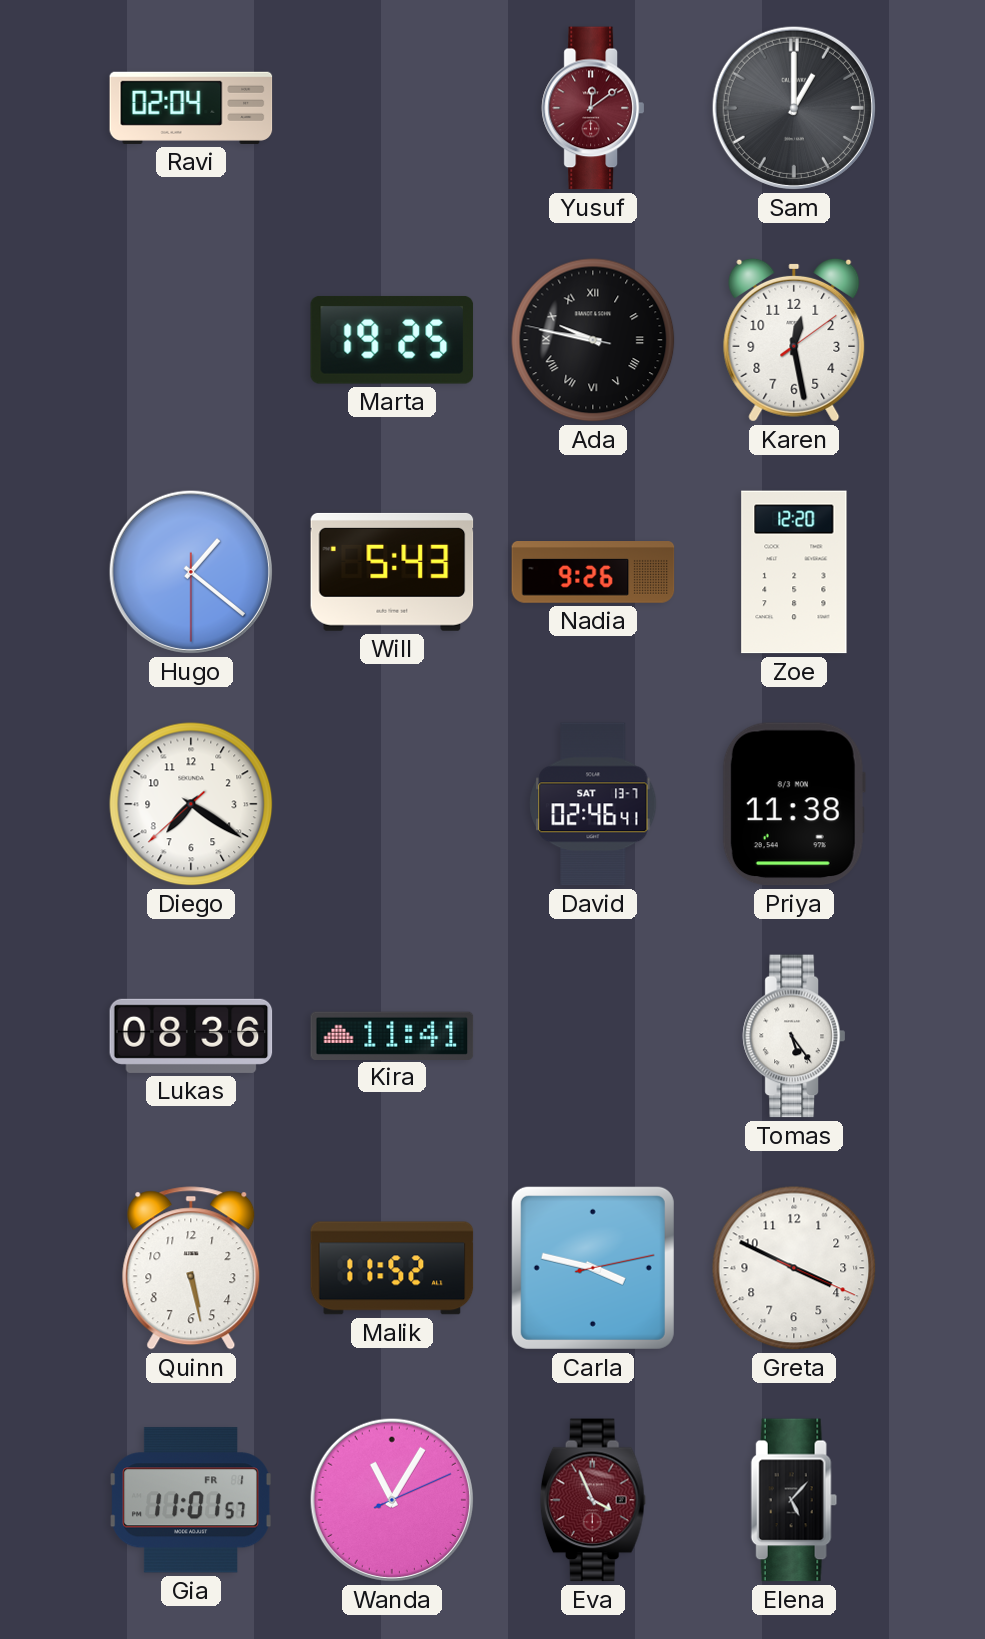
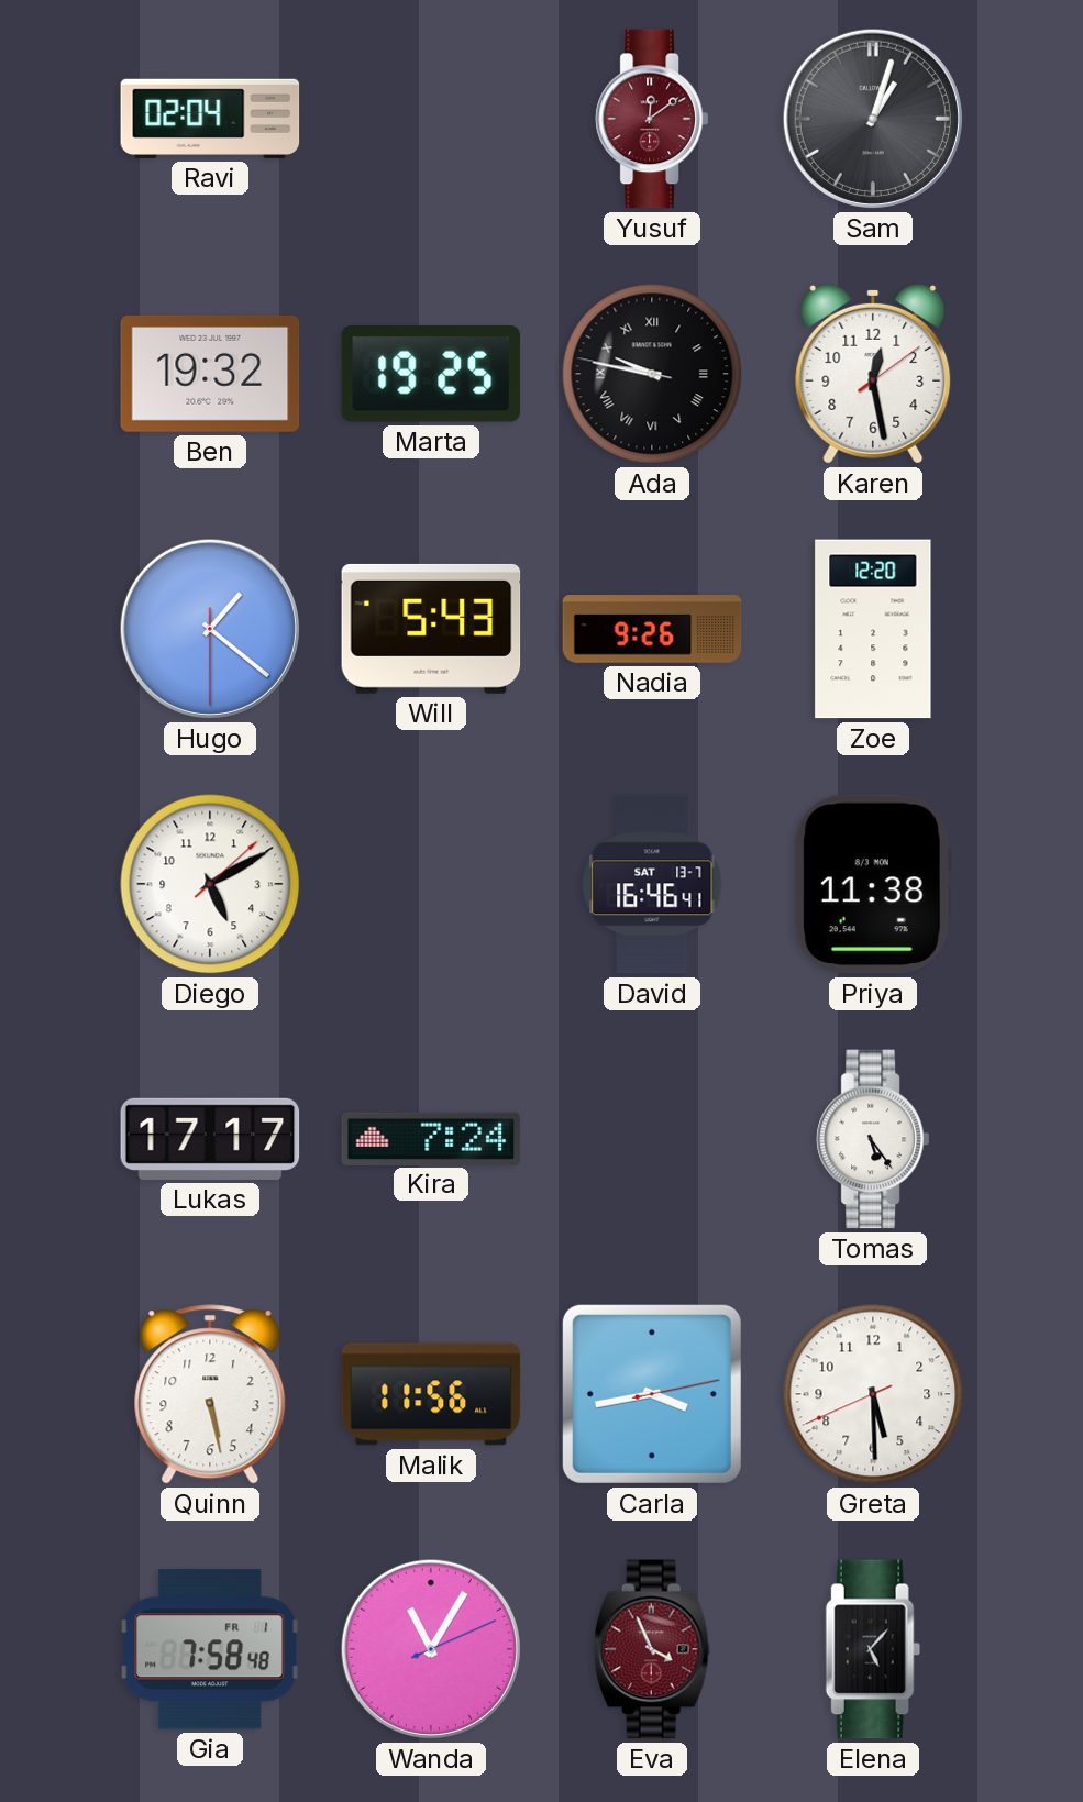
Sam: 1:00 -> 1:03
Ben: none -> 19:32
Diego: 7:20 -> 5:10
David: 02:46 -> 16:46
Lukas: 08:36 -> 17:17
Kira: 11:41 -> 7:24
Malik: 11:52 -> 11:56
Carla: 3:47 -> 3:43
Greta: 3:49 -> 5:29
Gia: 11:01 -> 7:58
